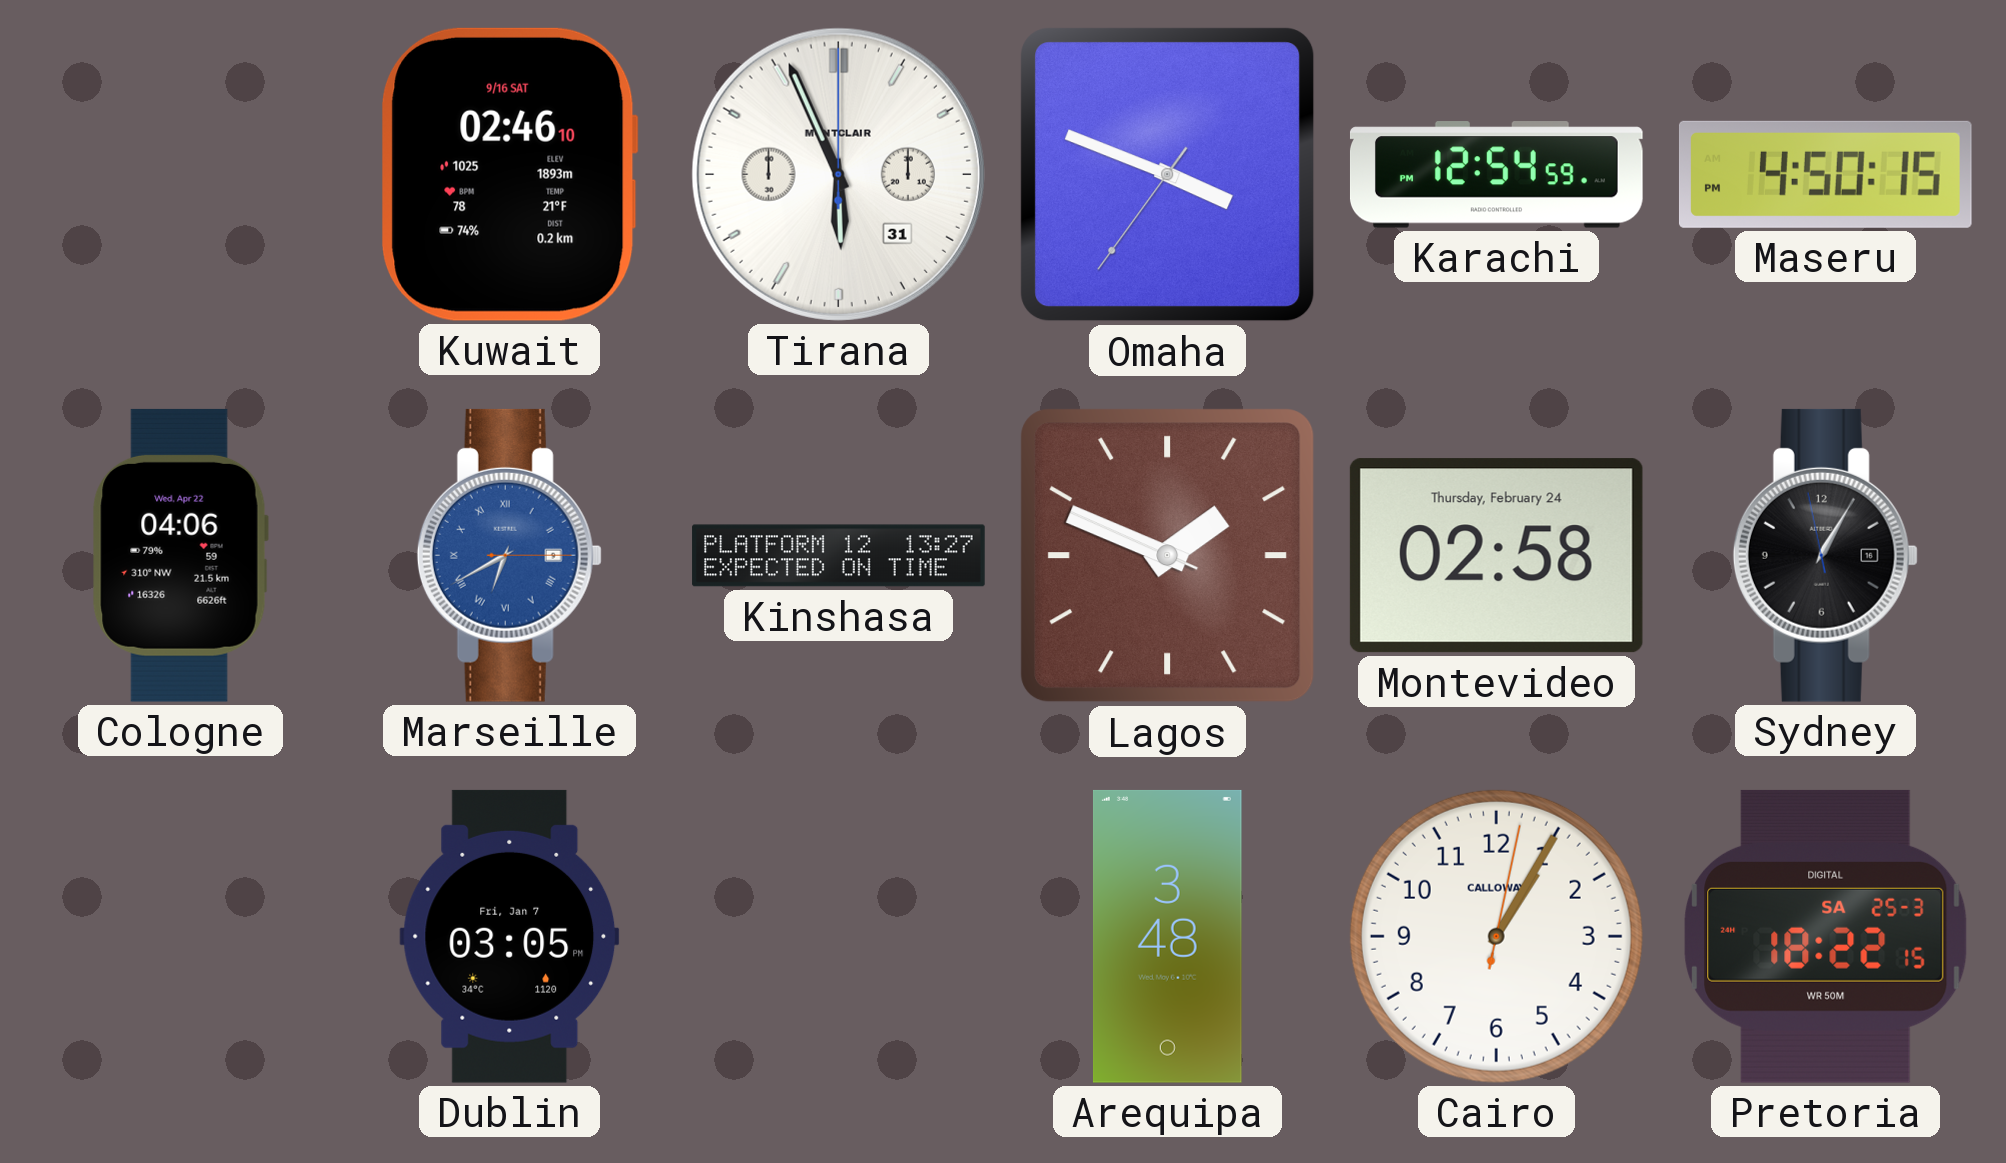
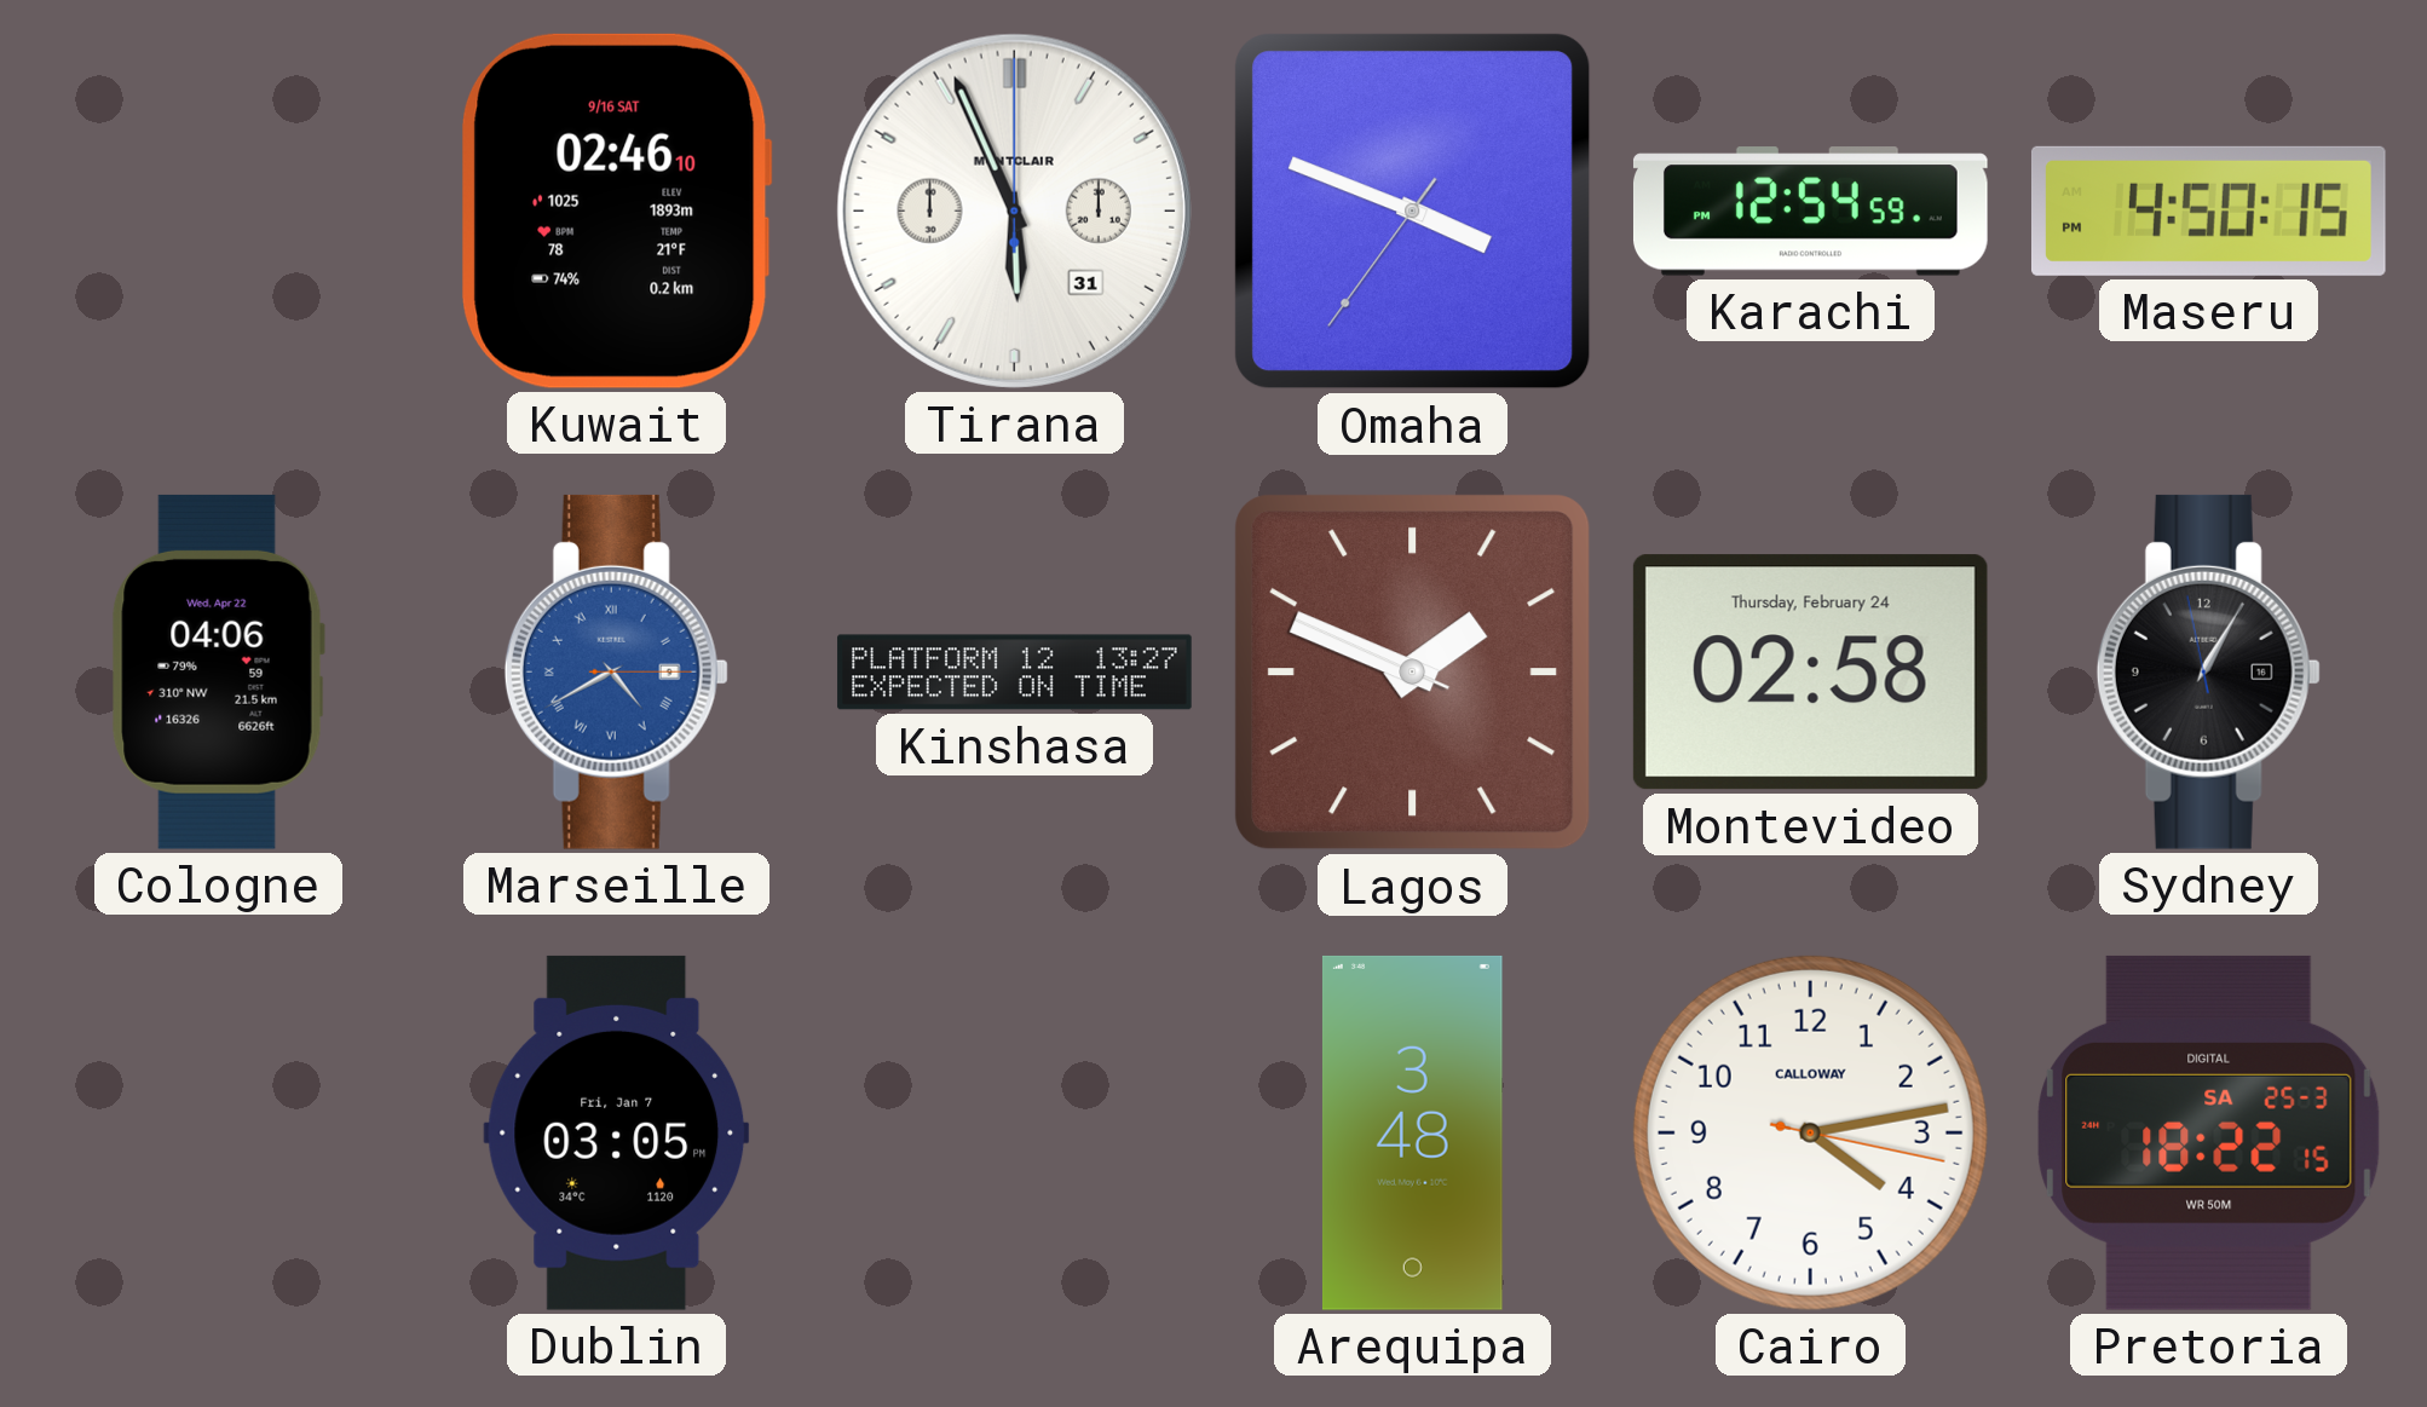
Marseille: 6:40 -> 4:40
Cairo: 1:05 -> 4:13
